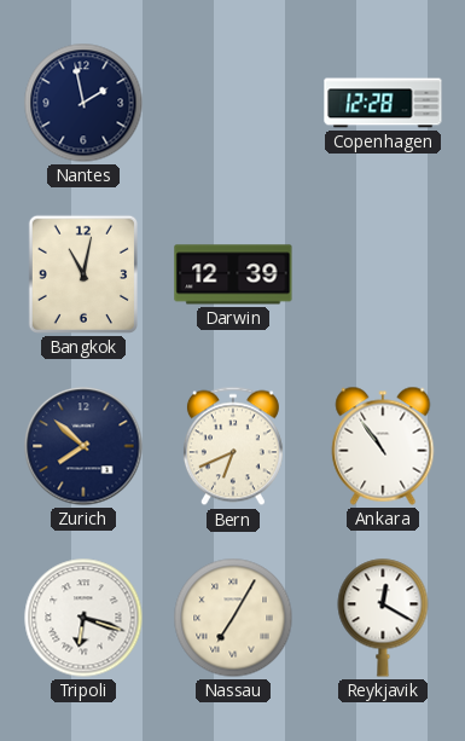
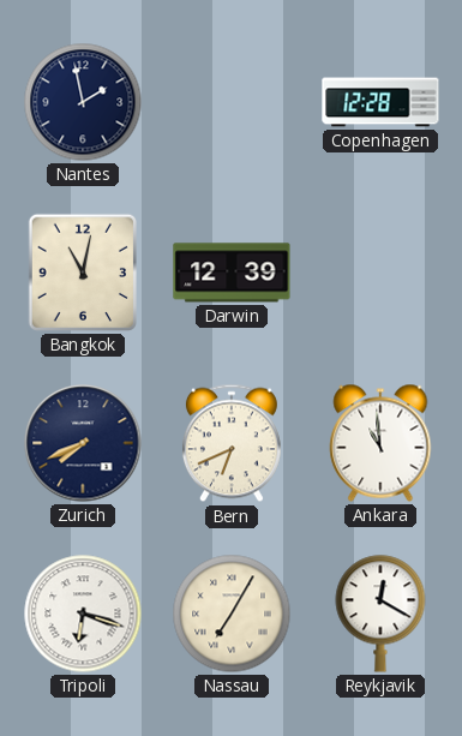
Zurich: 7:52 -> 7:41
Ankara: 10:54 -> 10:59
